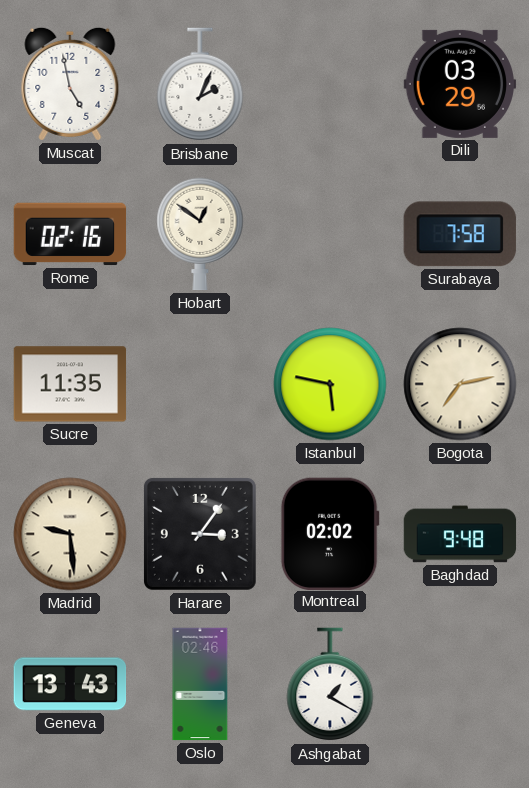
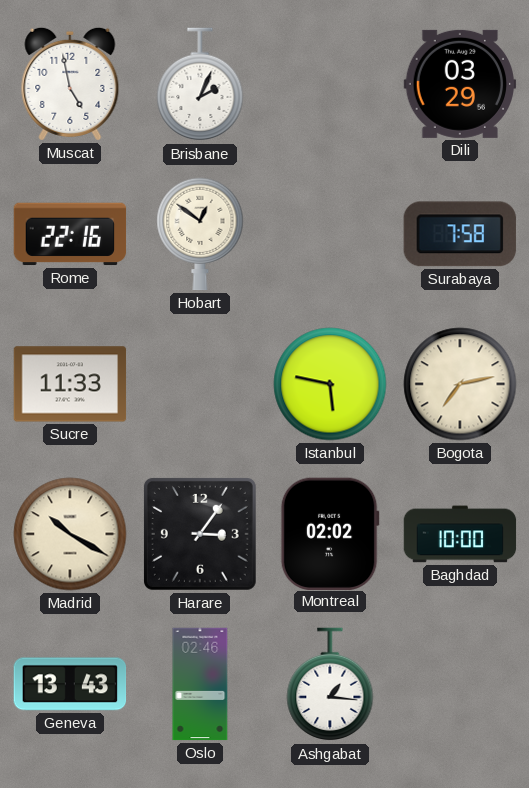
Rome: 02:16 -> 22:16
Sucre: 11:35 -> 11:33
Madrid: 9:29 -> 10:20
Baghdad: 9:48 -> 10:00
Ashgabat: 1:20 -> 1:16
